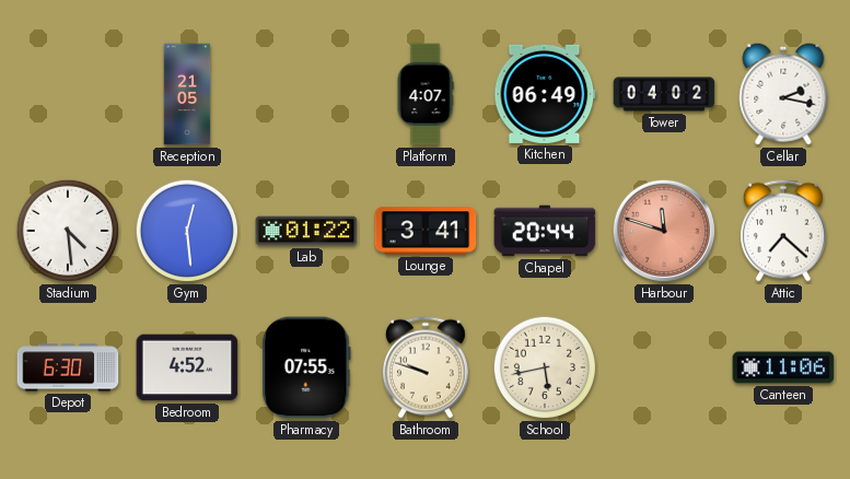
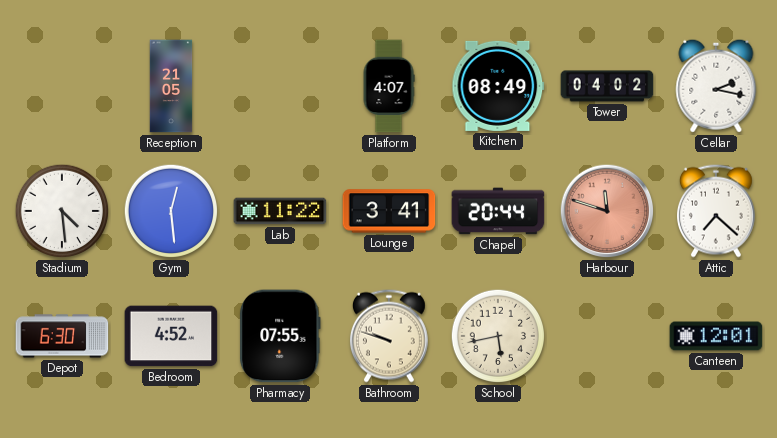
Kitchen: 06:49 -> 08:49
Lab: 01:22 -> 11:22
Canteen: 11:06 -> 12:01
